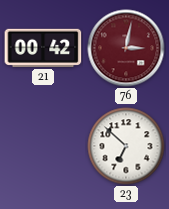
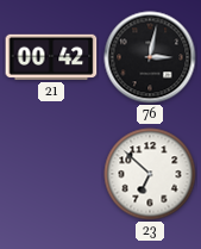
76 dial: burgundy -> black
